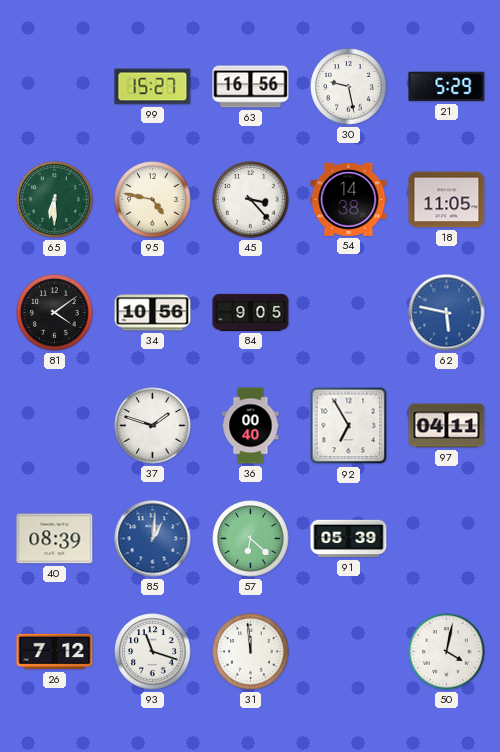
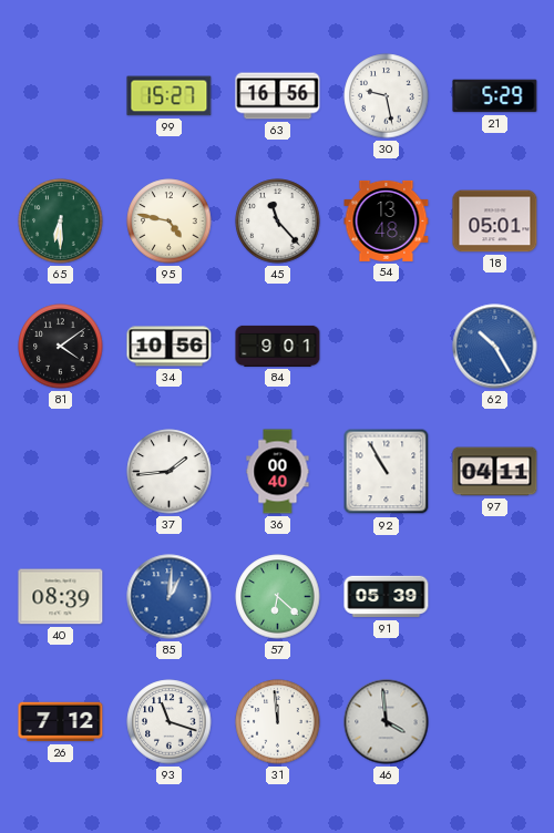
45: 3:23 -> 11:23
54: 14:38 -> 13:48
18: 11:05 -> 05:01
84: 9:05 -> 9:01
62: 5:47 -> 10:25
37: 1:48 -> 1:44
92: 6:55 -> 10:55
46: none -> 3:59
50: 4:02 -> none
